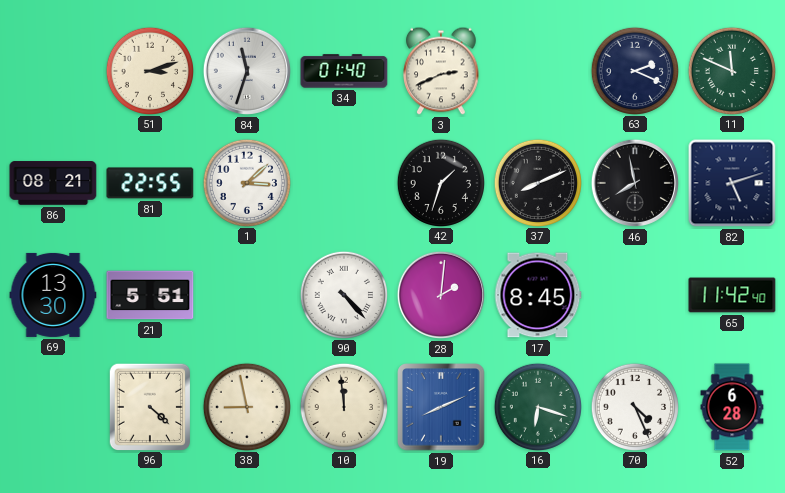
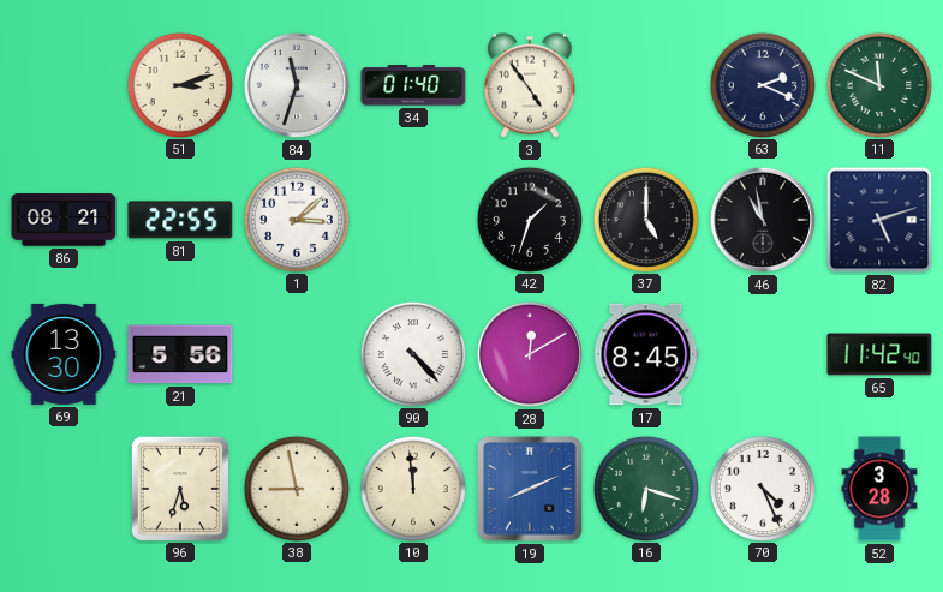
3: 2:41 -> 4:54
37: 8:11 -> 5:00
46: 7:58 -> 10:58
21: 5:51 -> 5:56
28: 2:01 -> 12:10
96: 4:22 -> 5:33
52: 6:28 -> 3:28
